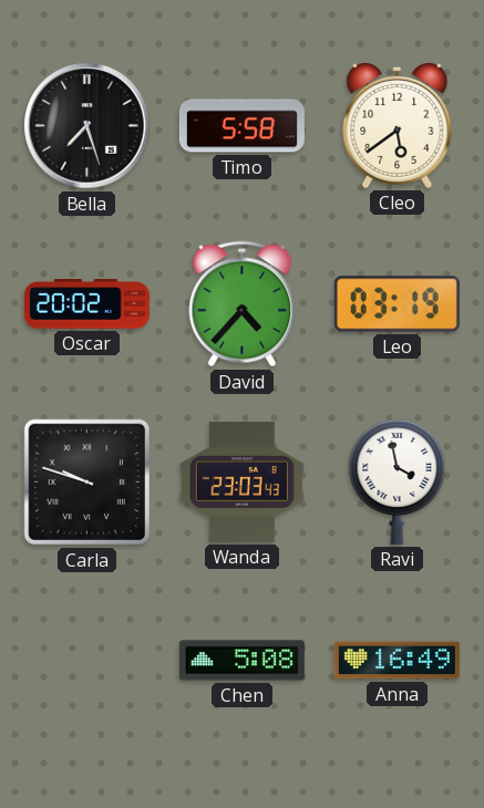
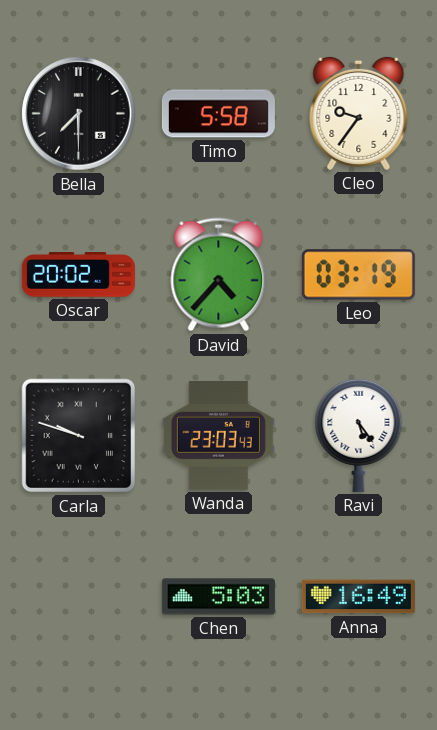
Bella: 7:27 -> 7:30
Cleo: 5:39 -> 9:36
Ravi: 3:58 -> 5:24
Chen: 5:08 -> 5:03
